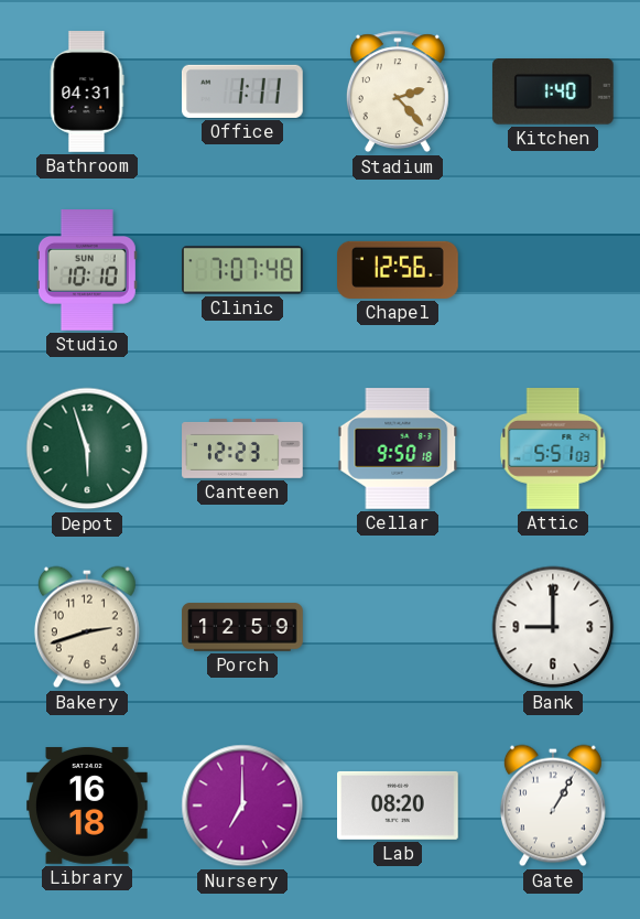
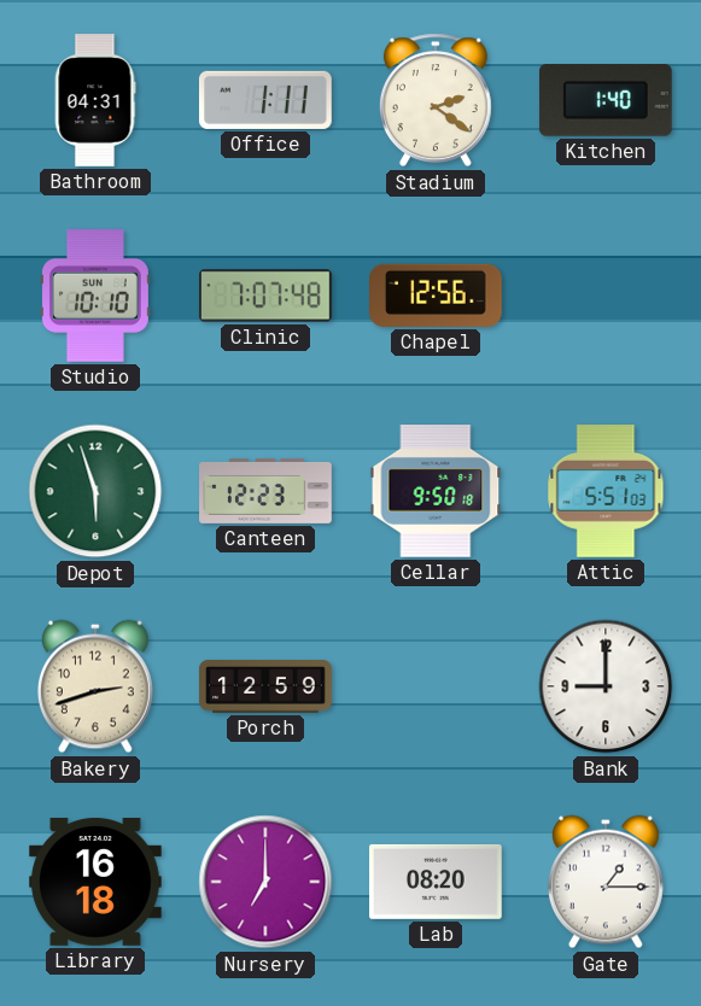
Stadium: 2:23 -> 2:21
Gate: 1:05 -> 1:15
